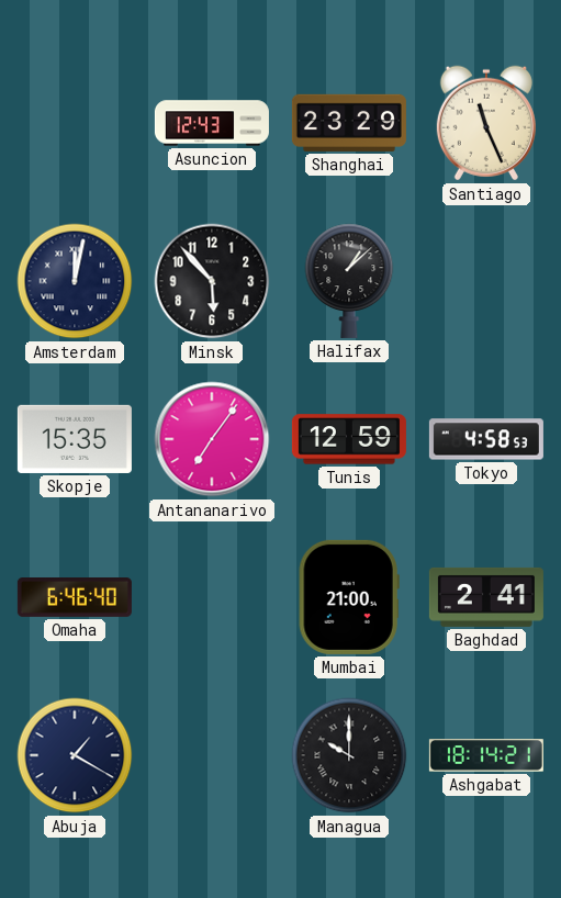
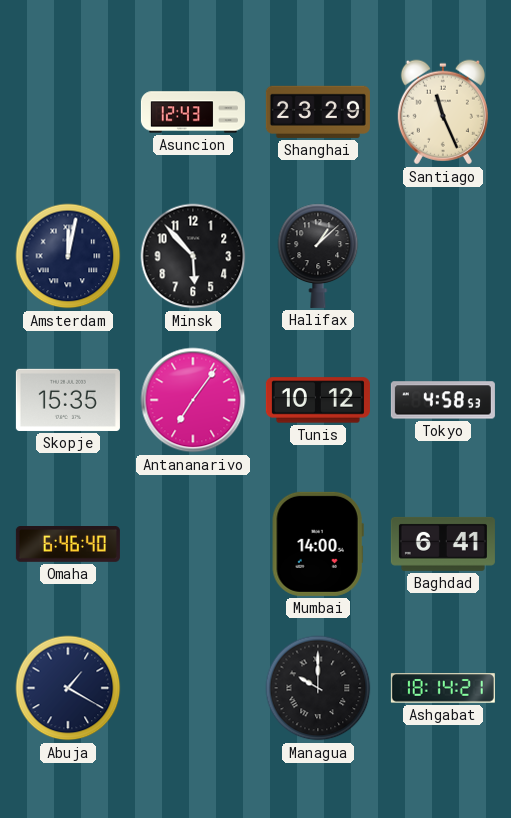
Tunis: 12:59 -> 10:12
Mumbai: 21:00 -> 14:00
Baghdad: 2:41 -> 6:41
